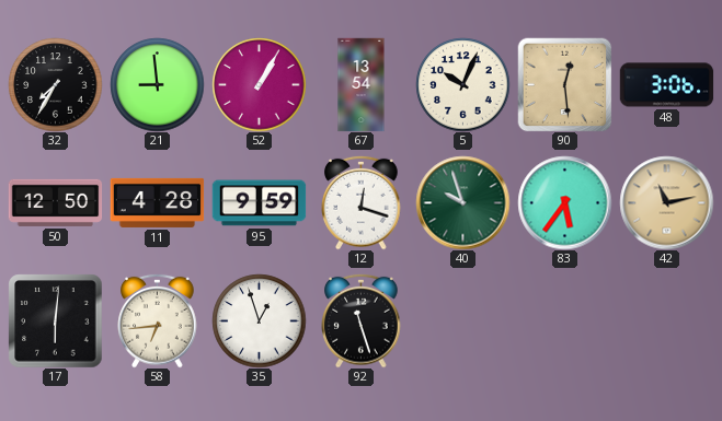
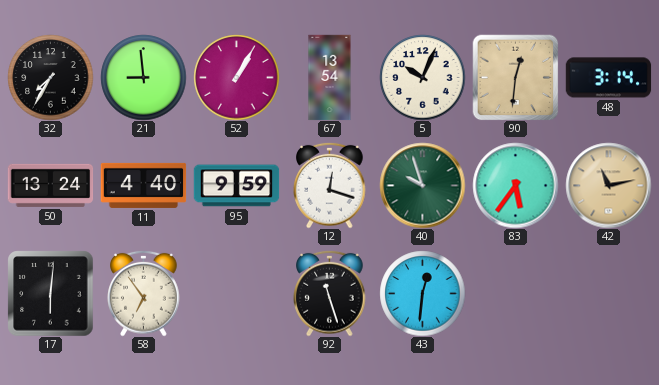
90: 12:29 -> 12:31
48: 3:06 -> 3:14
50: 12:50 -> 13:24
11: 4:28 -> 4:40
58: 6:44 -> 6:54
35: 12:57 -> none
43: none -> 12:31
